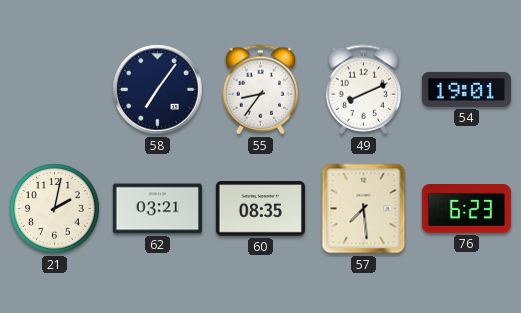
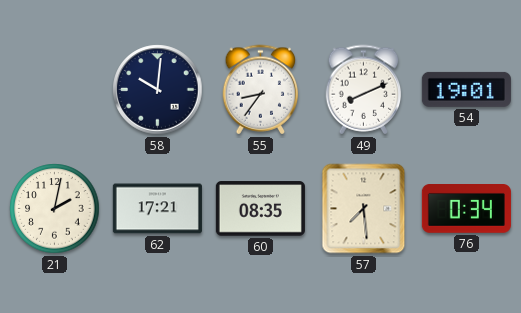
58: 7:06 -> 10:01
62: 03:21 -> 17:21
76: 6:23 -> 0:34
